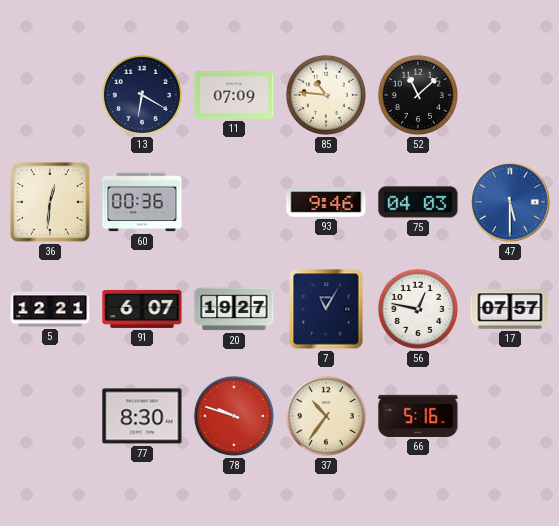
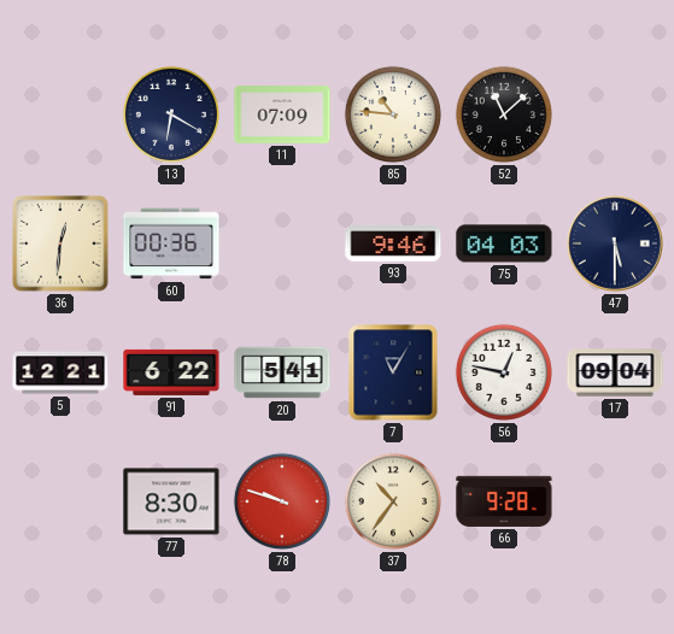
47 dial: blue -> navy
91: 6:07 -> 6:22
20: 19:27 -> 5:41
17: 07:57 -> 09:04
66: 5:16 -> 9:28
